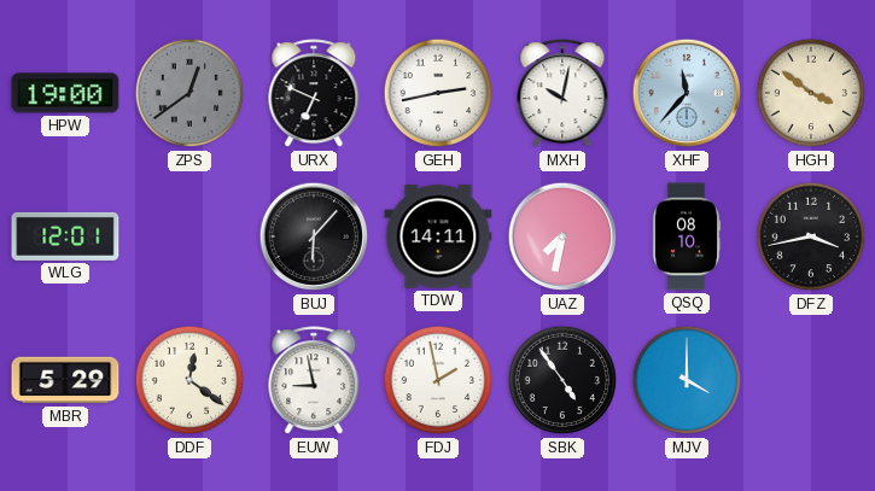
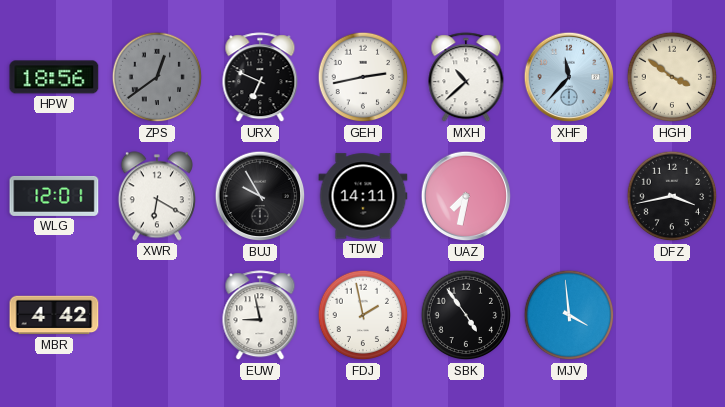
HPW: 19:00 -> 18:56
MXH: 10:02 -> 10:38
XWR: none -> 6:20
BUJ: 6:07 -> 9:55
QSQ: 08:10 -> none
MBR: 5:29 -> 4:42
DDF: 12:21 -> none
MJV: 4:00 -> 3:59
